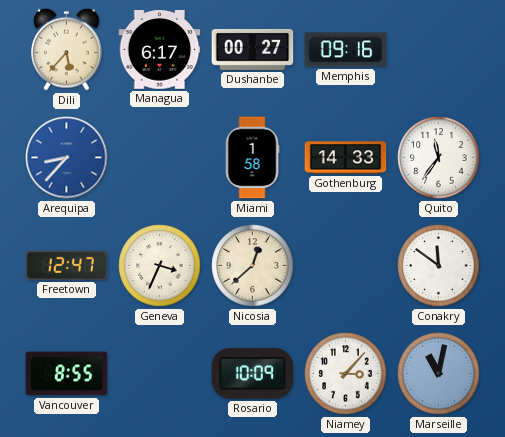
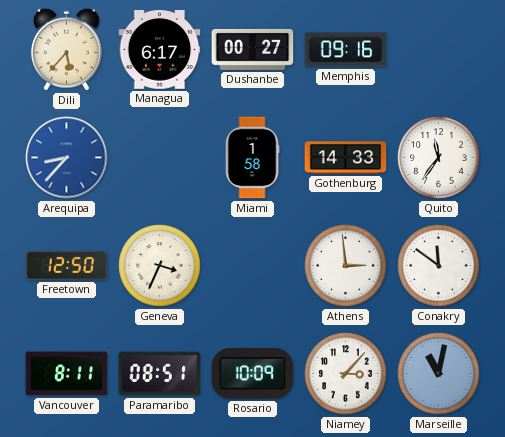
Freetown: 12:47 -> 12:50
Nicosia: 12:38 -> none
Athens: none -> 2:59
Vancouver: 8:55 -> 8:11
Paramaribo: none -> 08:51
